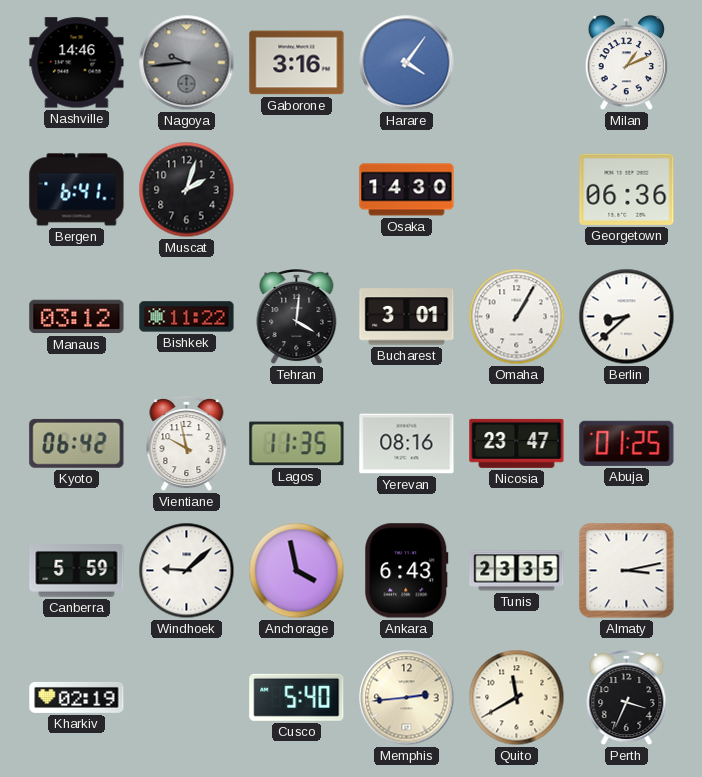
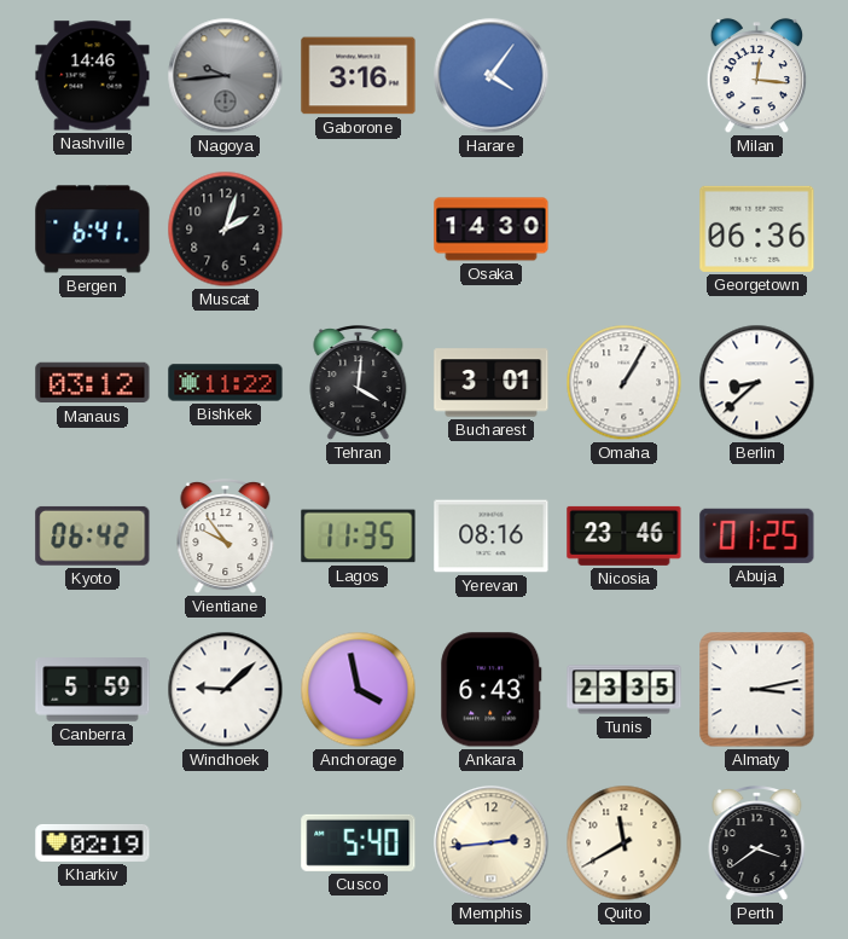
Milan: 1:11 -> 12:16
Vientiane: 9:58 -> 9:54
Nicosia: 23:47 -> 23:46
Perth: 3:34 -> 3:39
